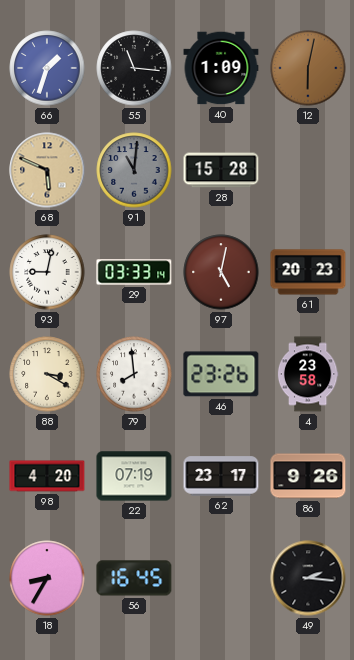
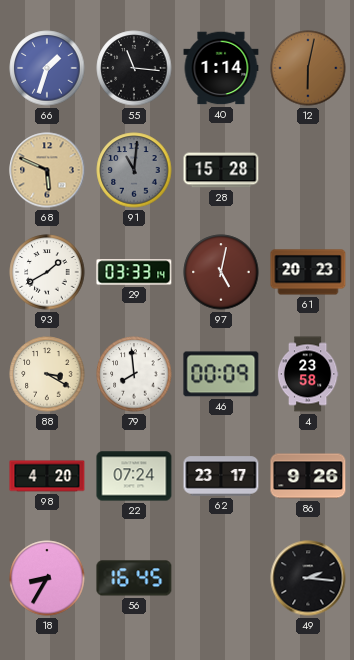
40: 1:09 -> 1:14
93: 9:02 -> 1:40
46: 23:26 -> 00:09
22: 07:19 -> 07:24
